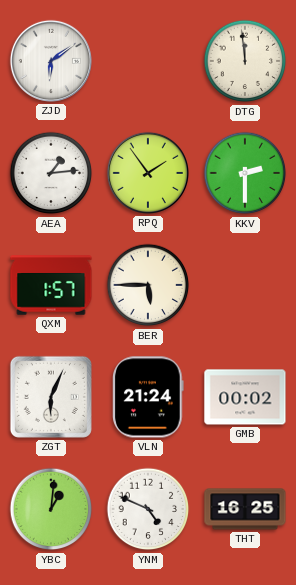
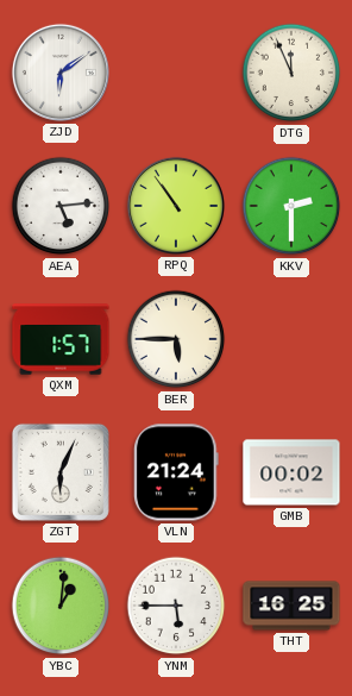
DTG: 11:59 -> 11:56
AEA: 1:14 -> 5:14
RPQ: 1:54 -> 10:54
YNM: 4:49 -> 5:45
